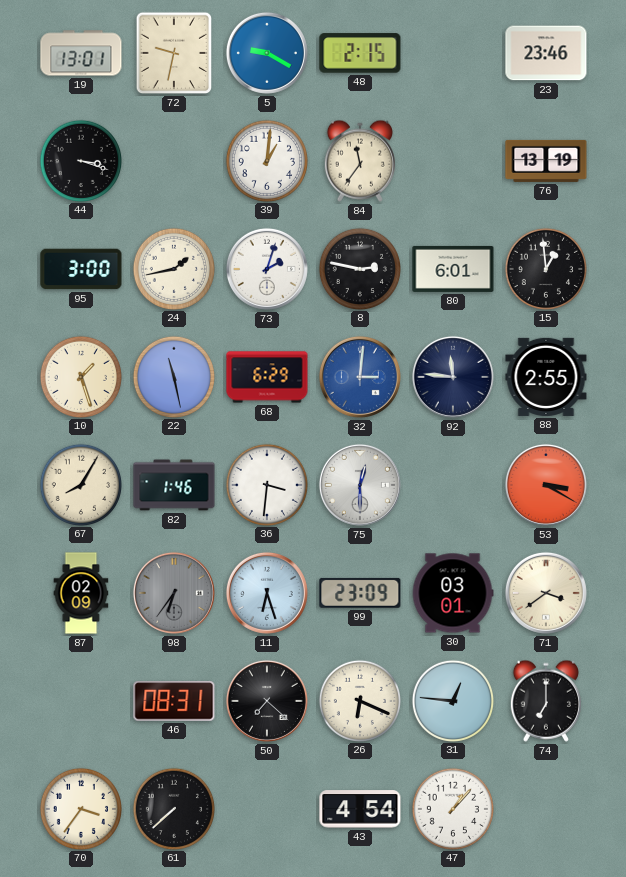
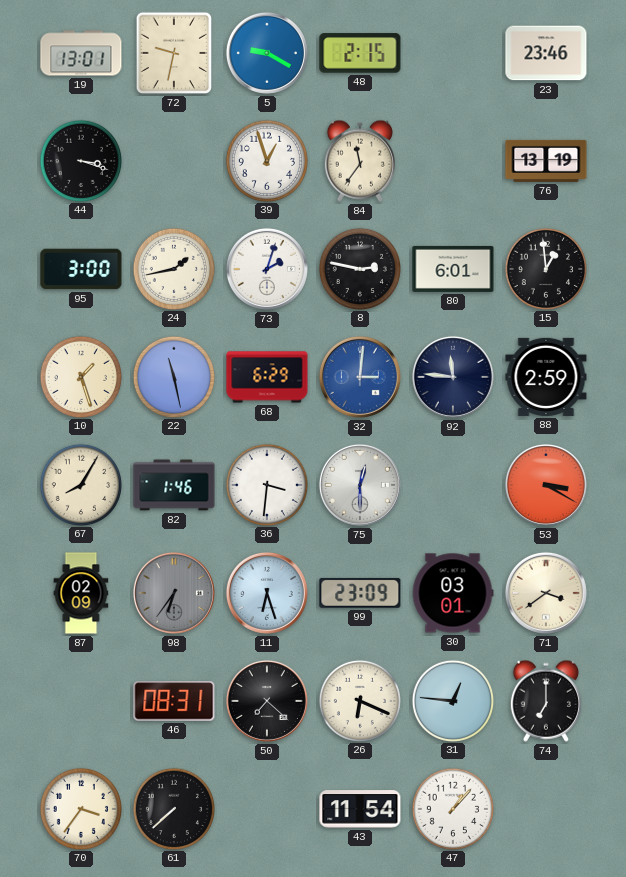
39: 1:01 -> 12:57
88: 2:55 -> 2:59
43: 4:54 -> 11:54
